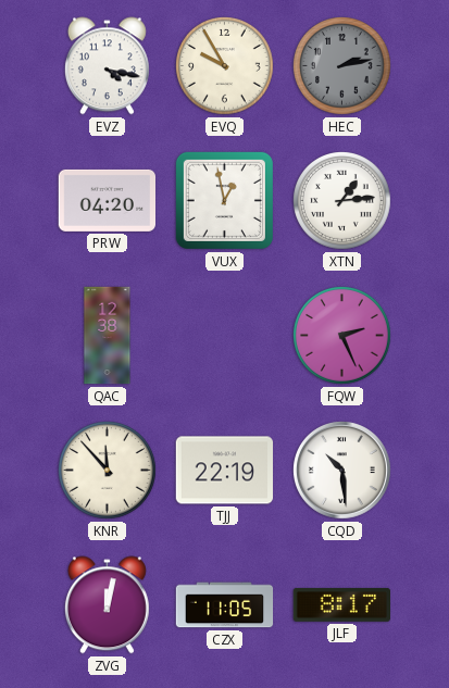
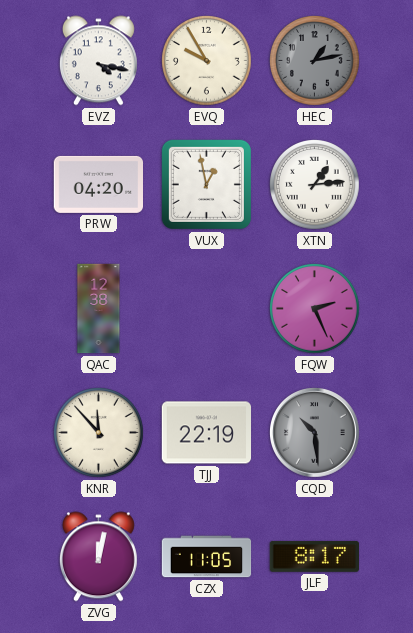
HEC: 2:13 -> 1:13
CQD dial: white -> grey
